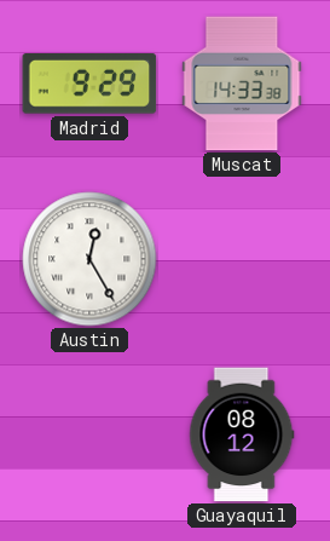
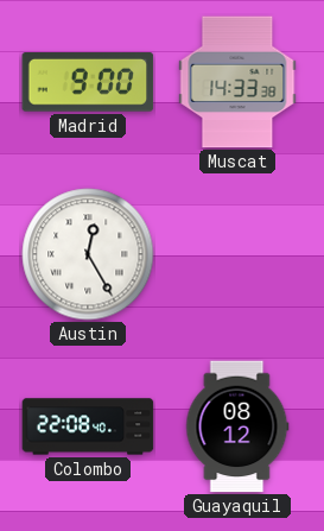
Madrid: 9:29 -> 9:00
Colombo: none -> 22:08
